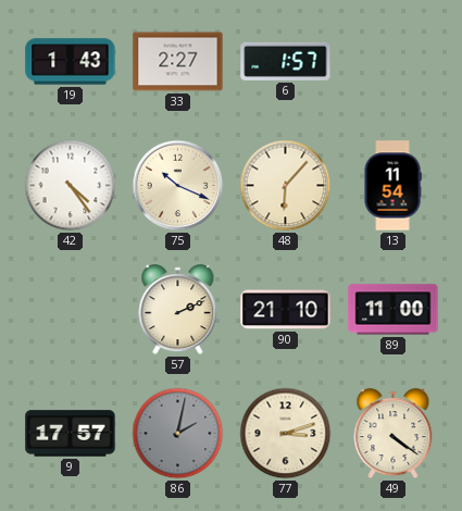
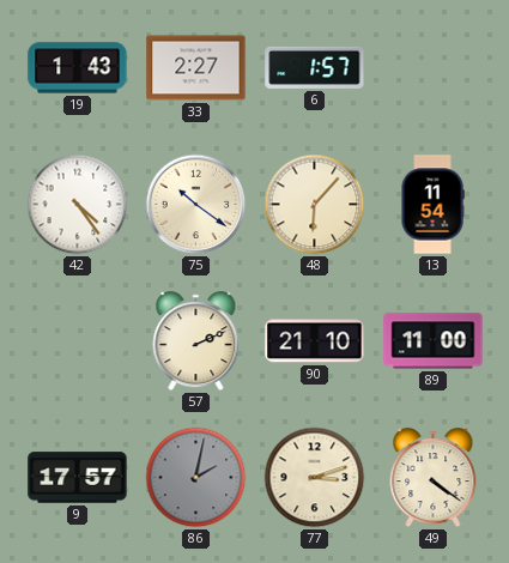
75: 10:19 -> 10:21
